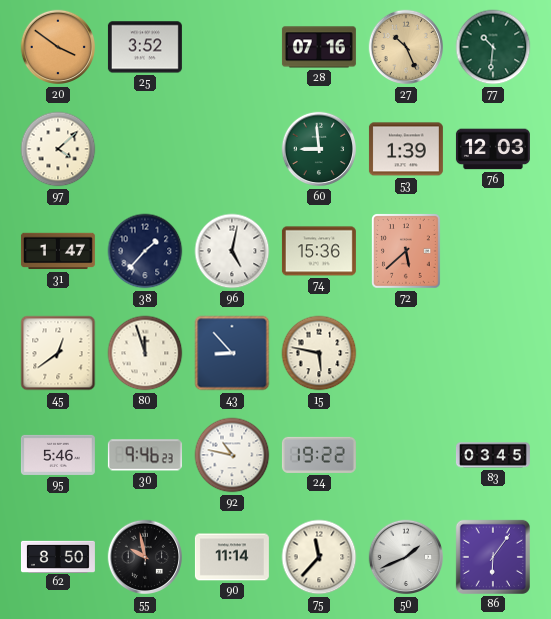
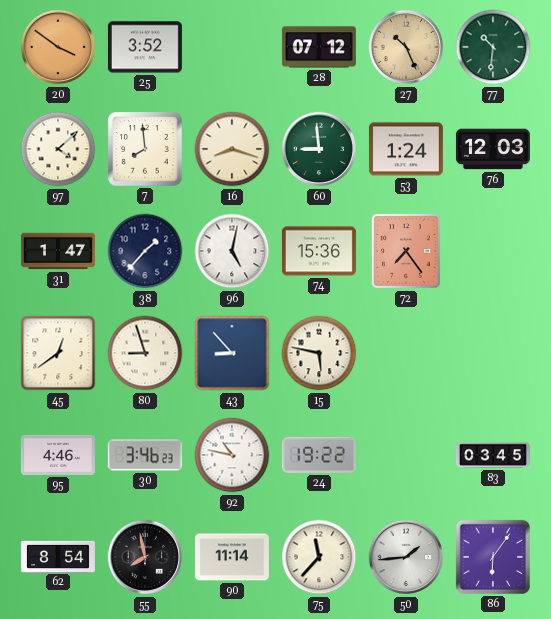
28: 07:16 -> 07:12
7: none -> 7:59
16: none -> 8:18
53: 1:39 -> 1:24
72: 5:38 -> 7:24
80: 11:57 -> 8:57
95: 5:46 -> 4:46
30: 9:46 -> 3:46
62: 8:50 -> 8:54
55: 9:58 -> 7:58
50: 1:41 -> 1:44
